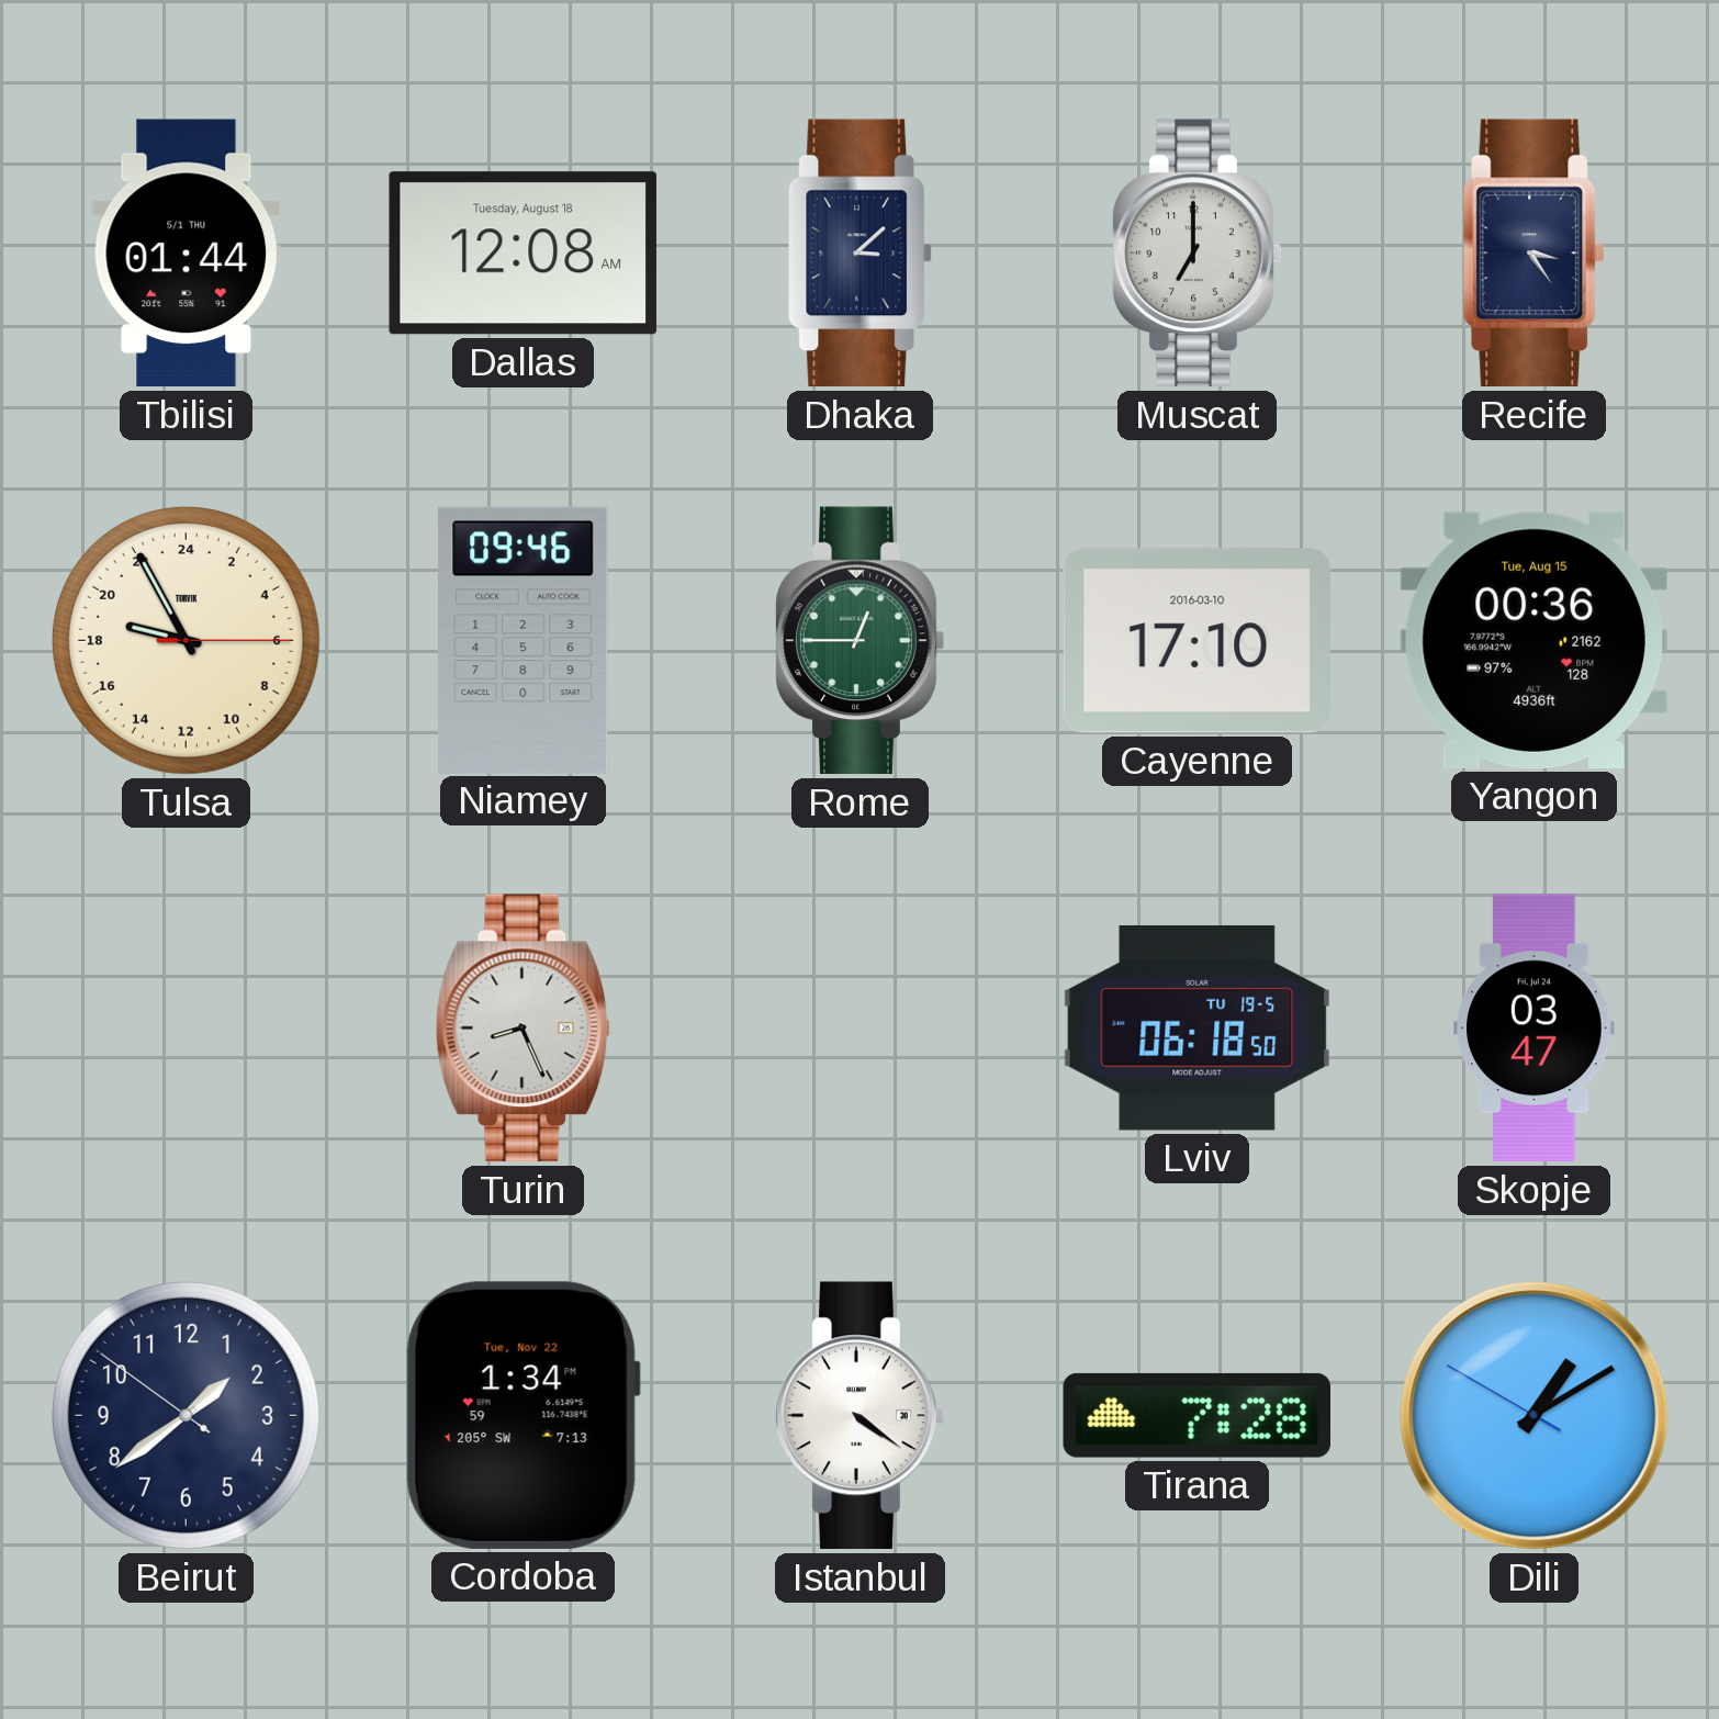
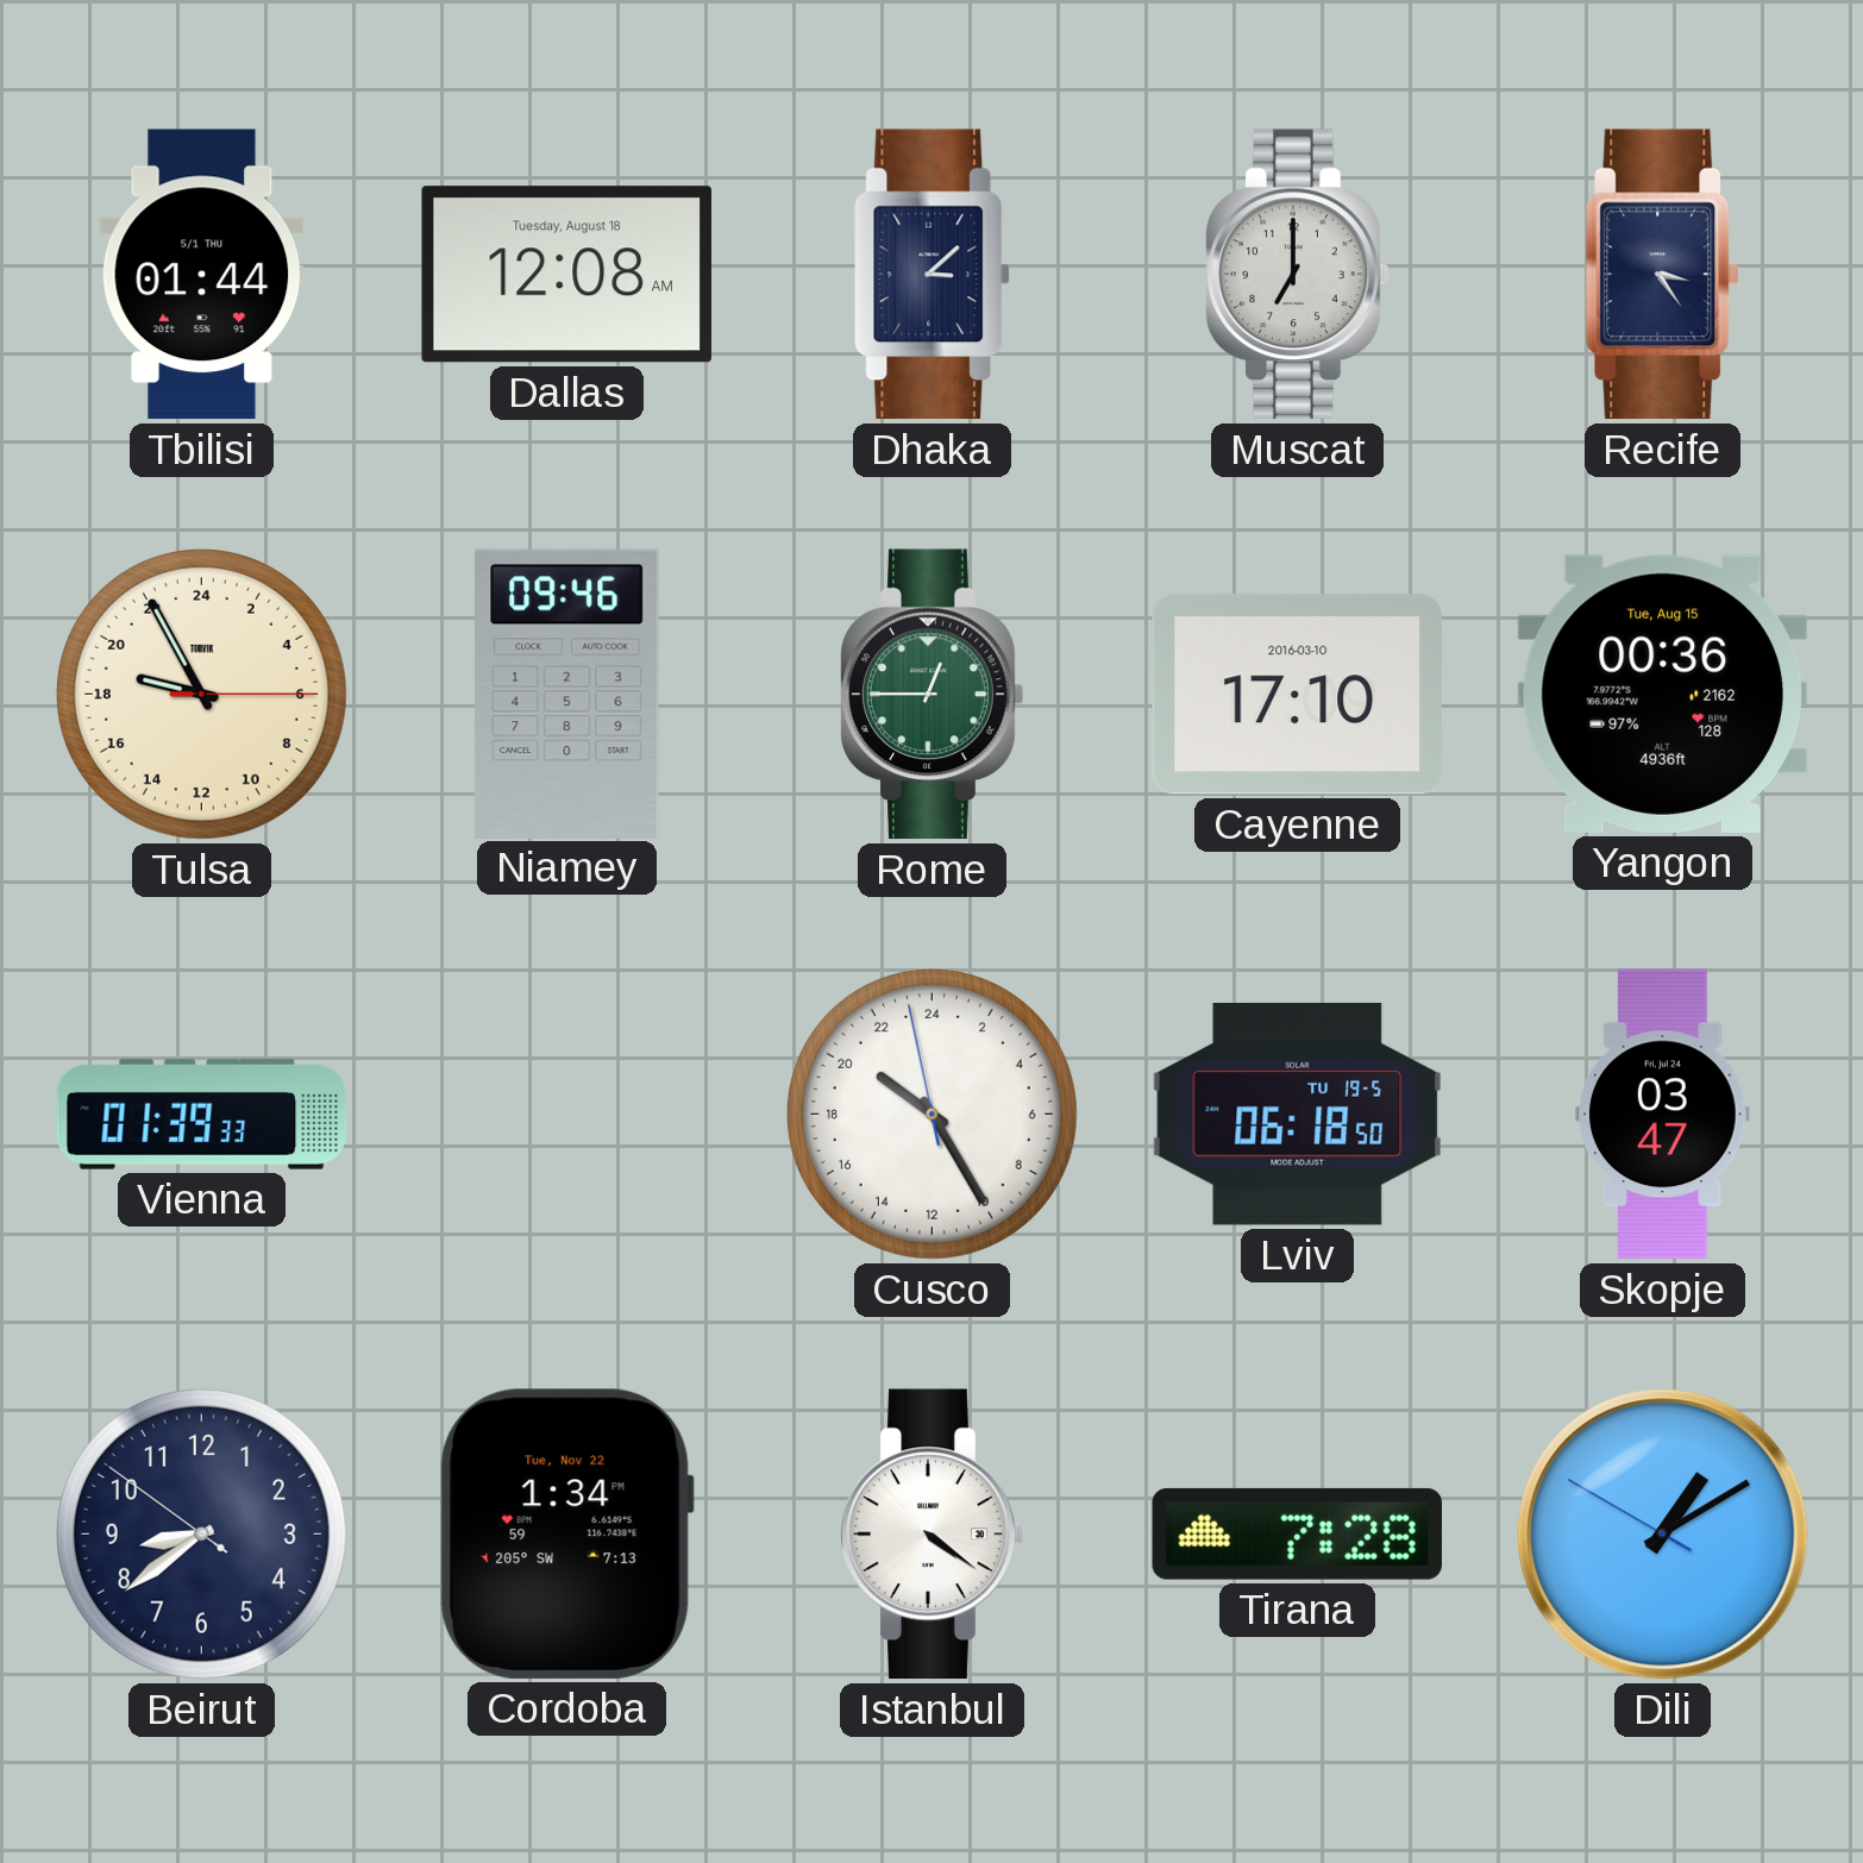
Vienna: none -> 01:39
Turin: 8:26 -> none
Cusco: none -> 20:24
Beirut: 1:38 -> 8:38
